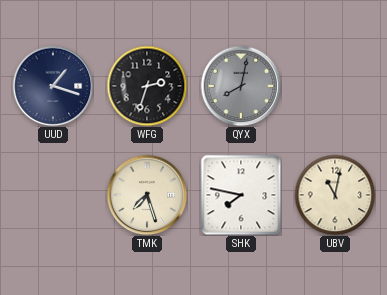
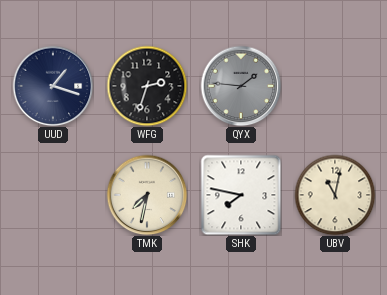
QYX: 8:02 -> 1:46
TMK: 7:27 -> 7:32
